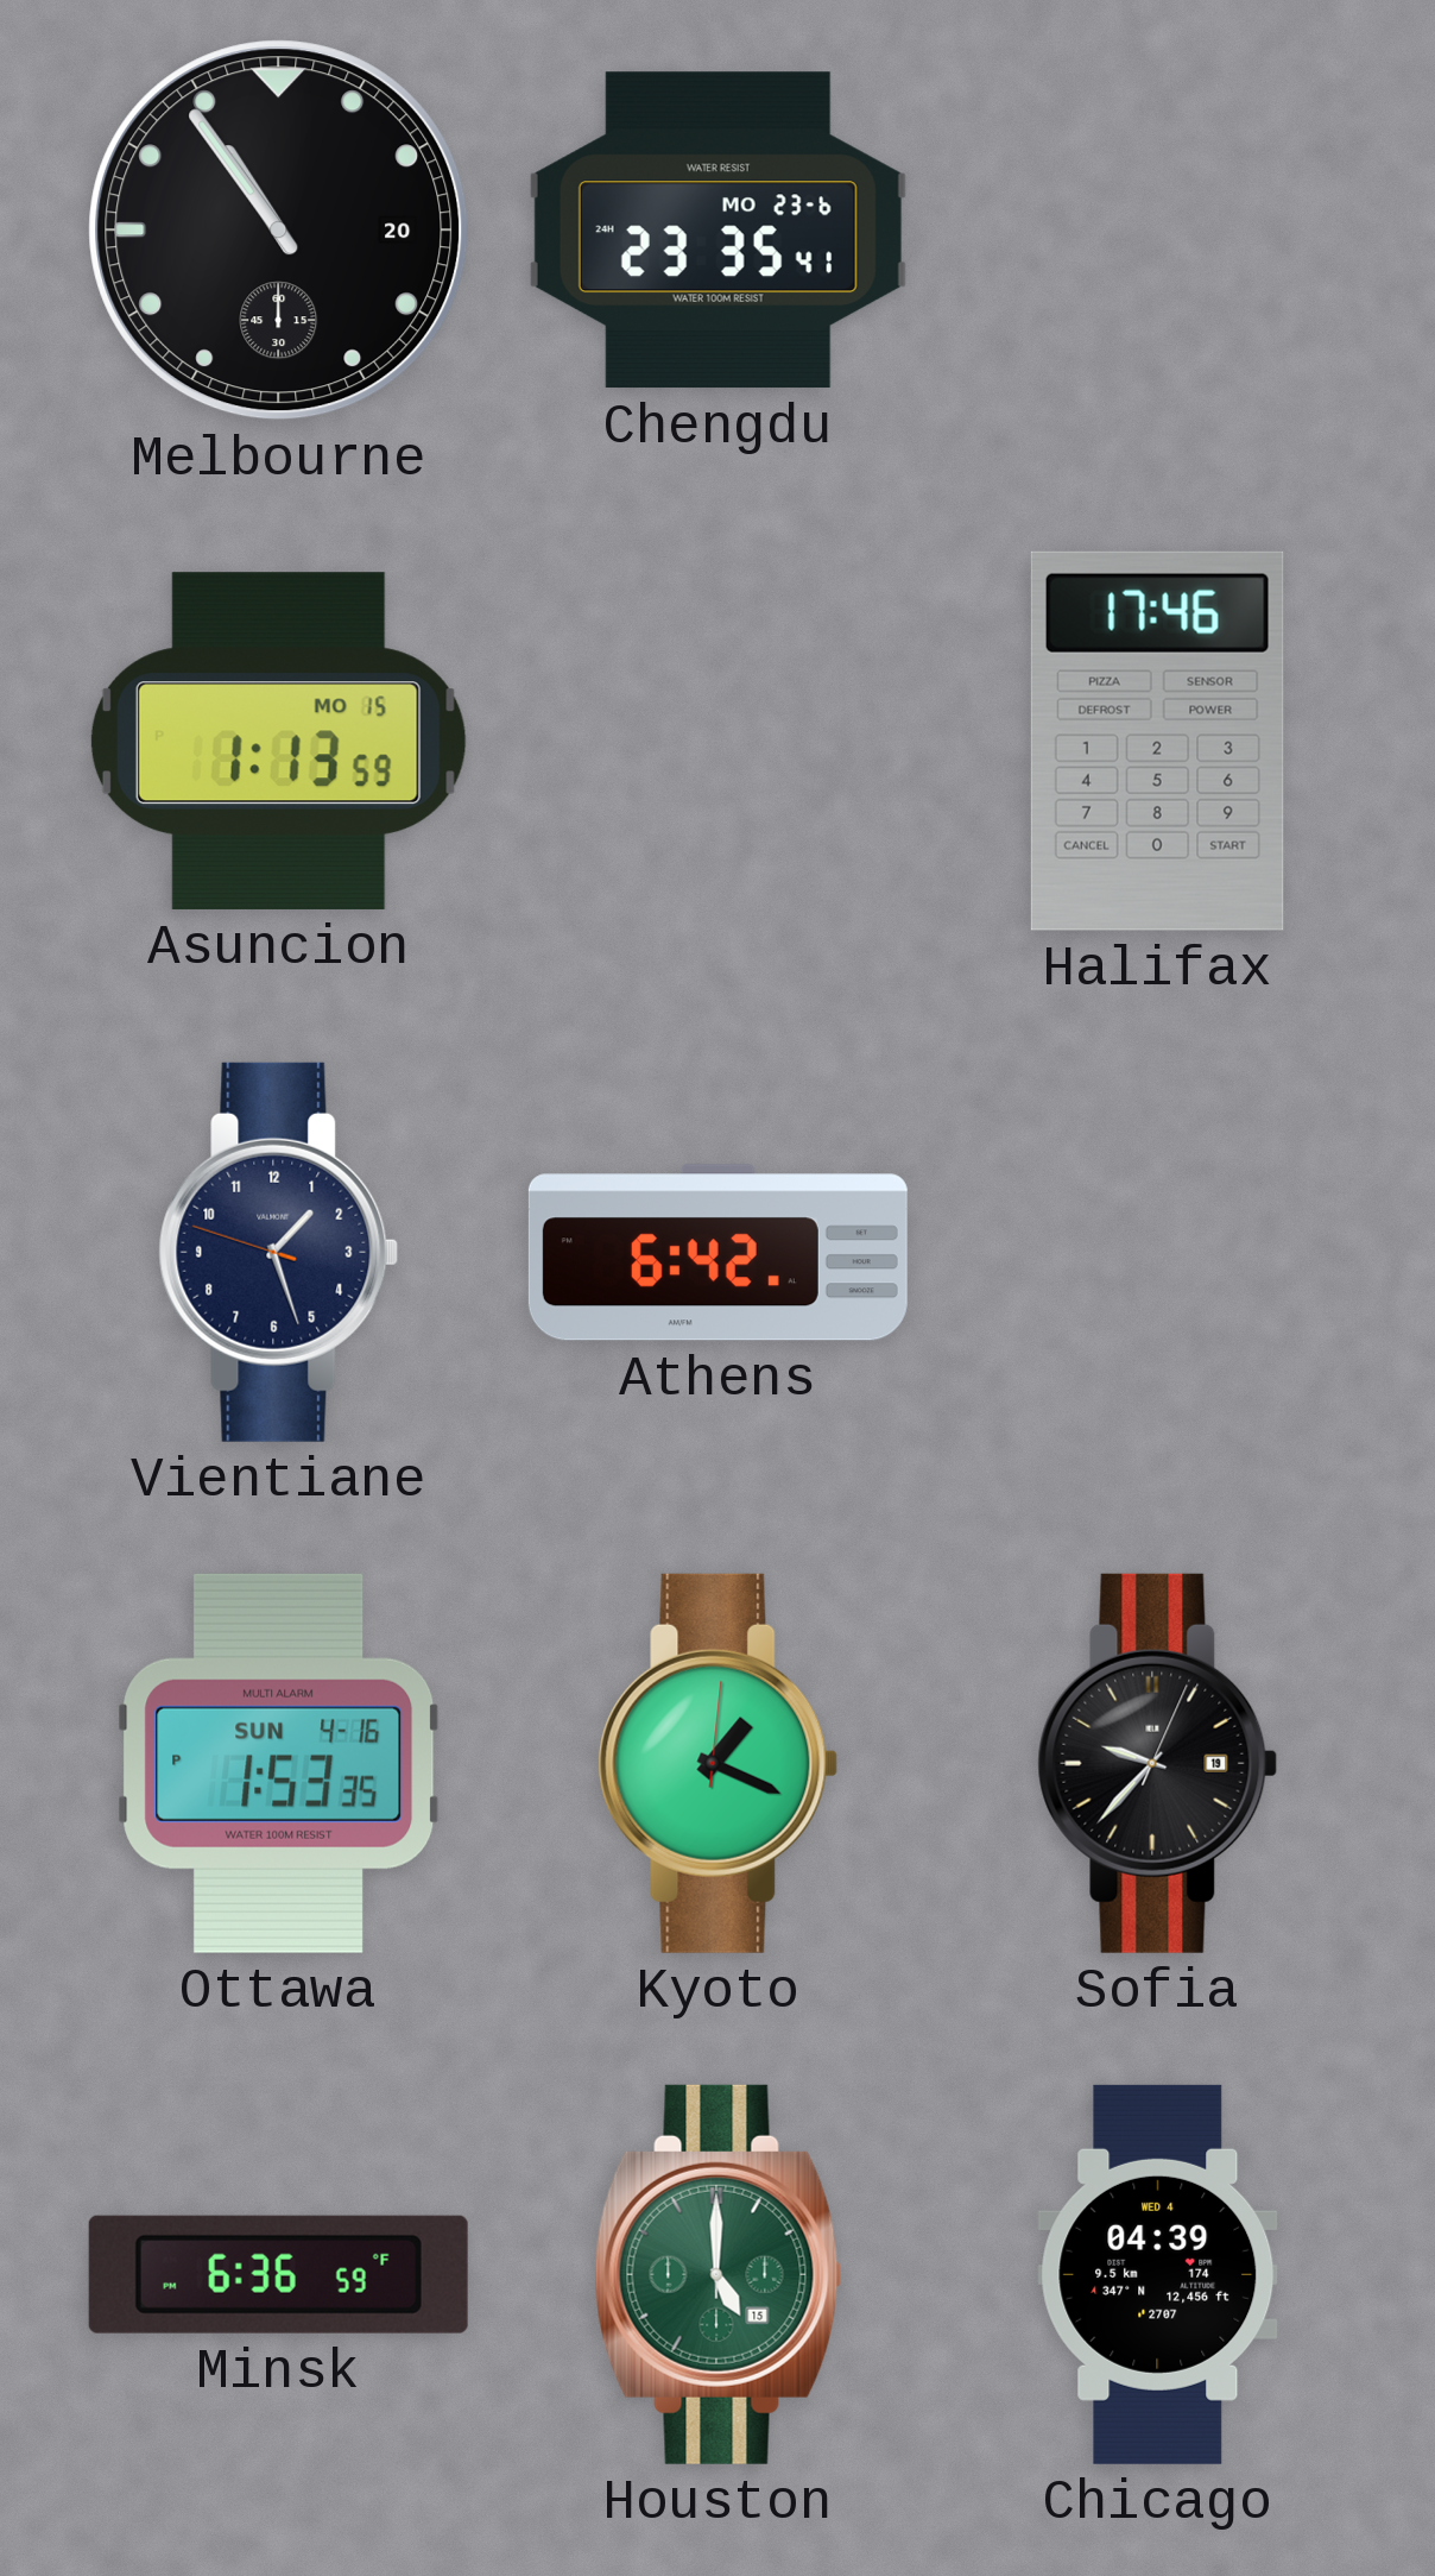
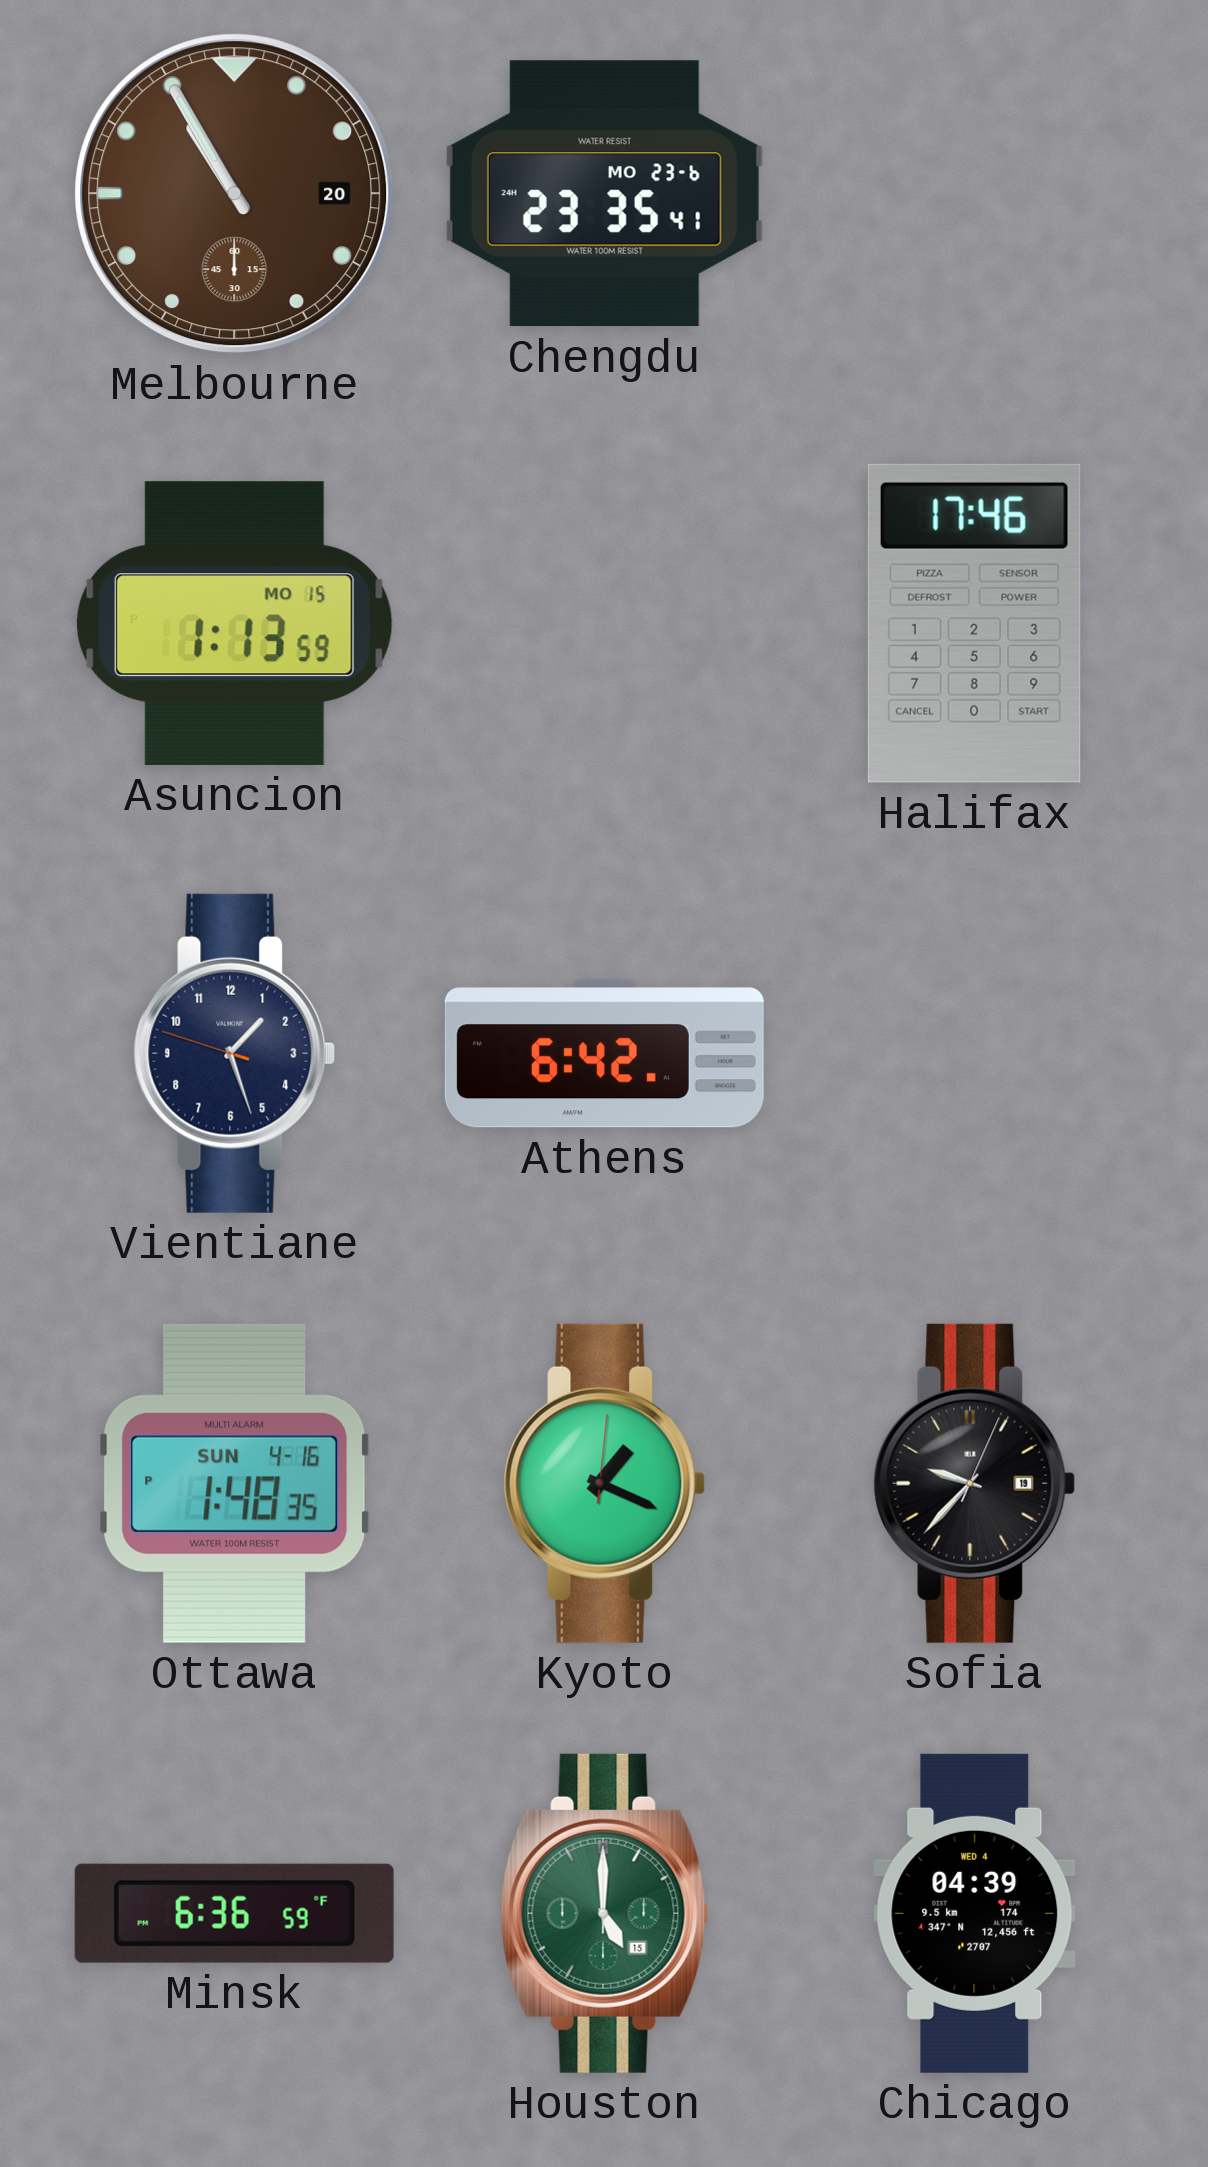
Melbourne: 10:54 -> 10:55
Melbourne dial: black -> brown
Ottawa: 1:53 -> 1:48
